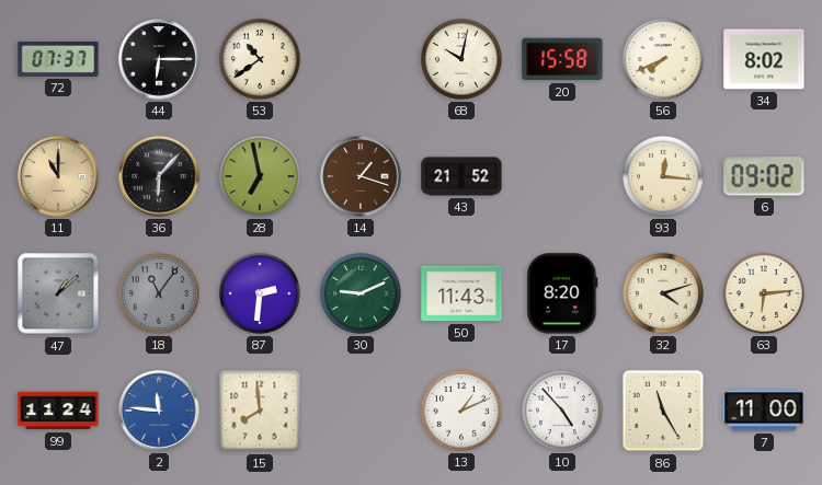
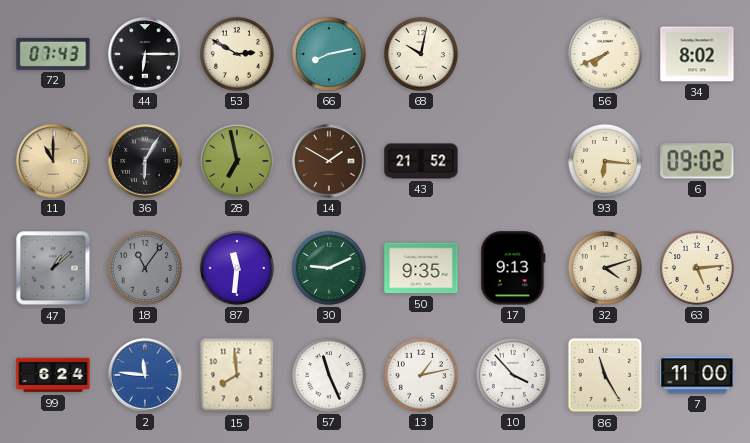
72: 07:37 -> 07:43
53: 10:39 -> 2:50
66: none -> 8:13
20: 15:58 -> none
36: 6:07 -> 6:05
14: 1:18 -> 1:50
93: 12:16 -> 6:16
87: 2:31 -> 11:31
50: 11:43 -> 9:35
17: 8:20 -> 9:13
63: 6:14 -> 5:14
99: 11:24 -> 6:24
57: none -> 11:26
13: 1:11 -> 1:13
10: 4:53 -> 3:53
